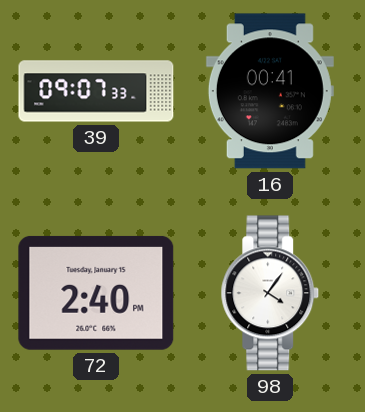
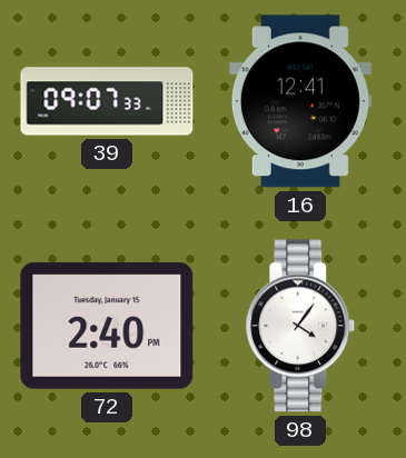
16: 00:41 -> 12:41
